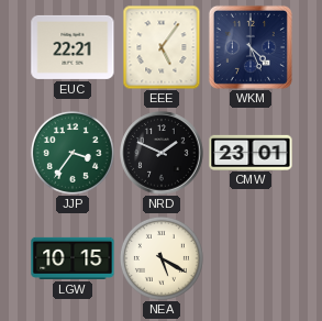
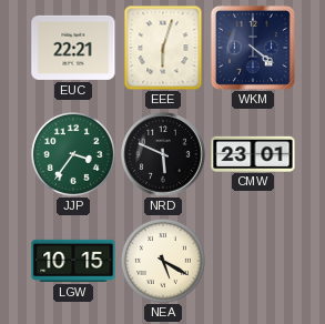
EEE: 5:06 -> 6:03
WKM: 4:26 -> 4:21
NRD: 1:49 -> 5:49
